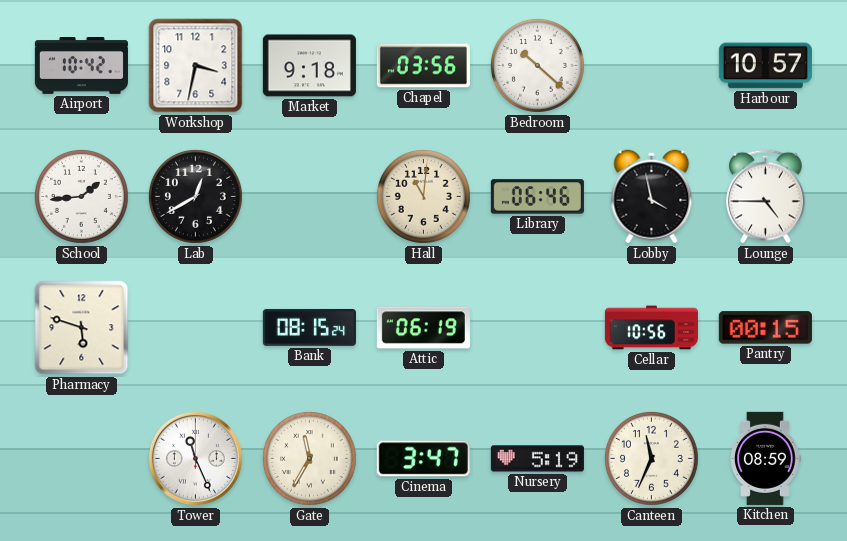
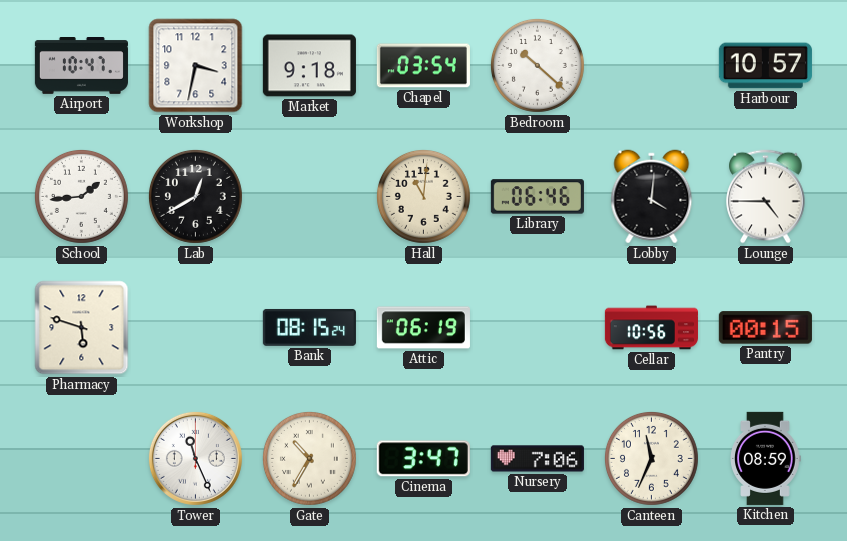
Airport: 10:42 -> 10:47
Chapel: 03:56 -> 03:54
Lobby: 3:58 -> 4:01
Gate: 11:35 -> 10:35
Nursery: 5:19 -> 7:06
